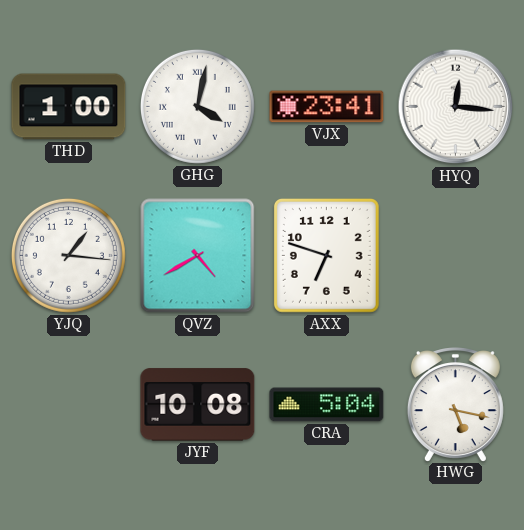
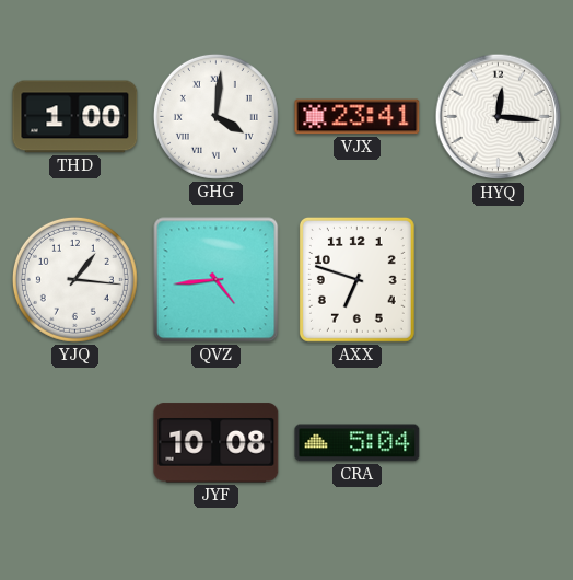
GHG: 4:02 -> 4:01
QVZ: 4:40 -> 4:44
HWG: 5:17 -> none
